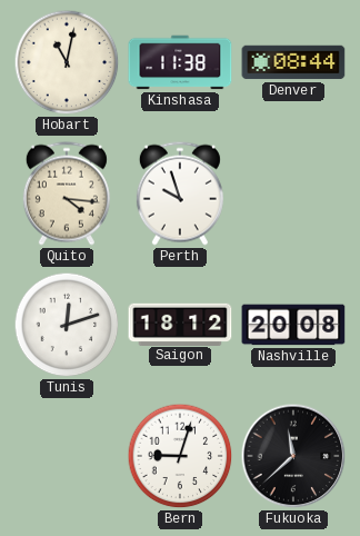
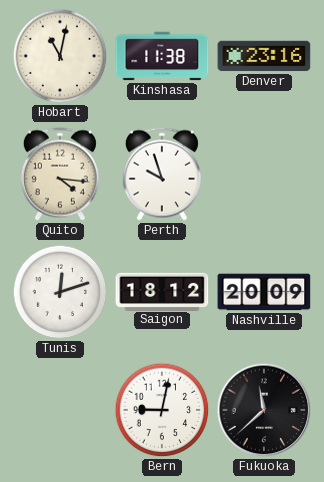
Denver: 08:44 -> 23:16
Nashville: 20:08 -> 20:09
Bern: 9:03 -> 9:02
